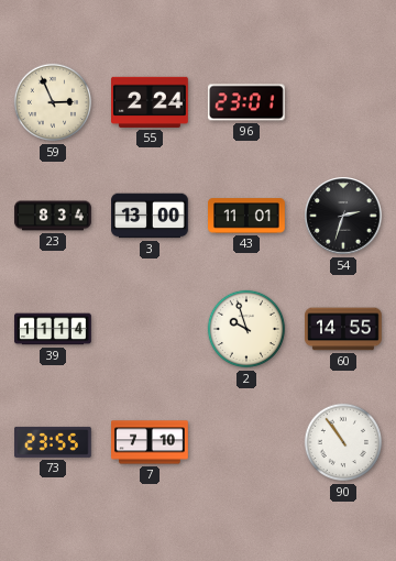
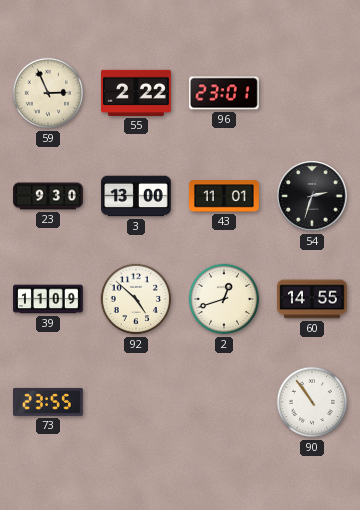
55: 2:24 -> 2:22
23: 8:34 -> 9:30
39: 11:14 -> 11:09
92: none -> 4:52
2: 9:57 -> 12:42
7: 7:10 -> none
